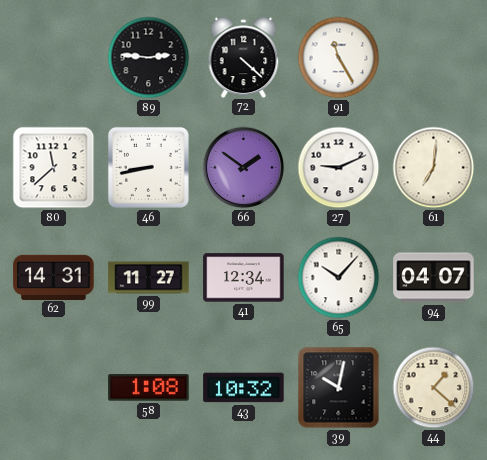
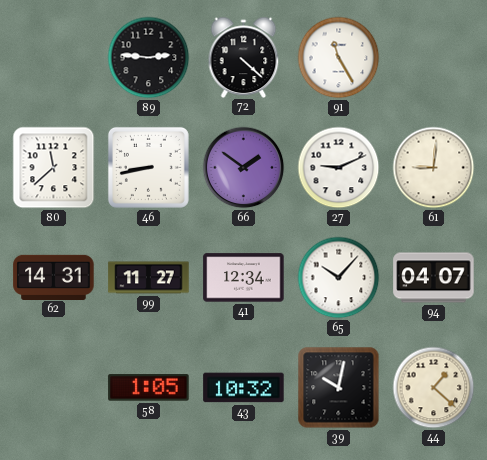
61: 7:01 -> 9:01
58: 1:08 -> 1:05
